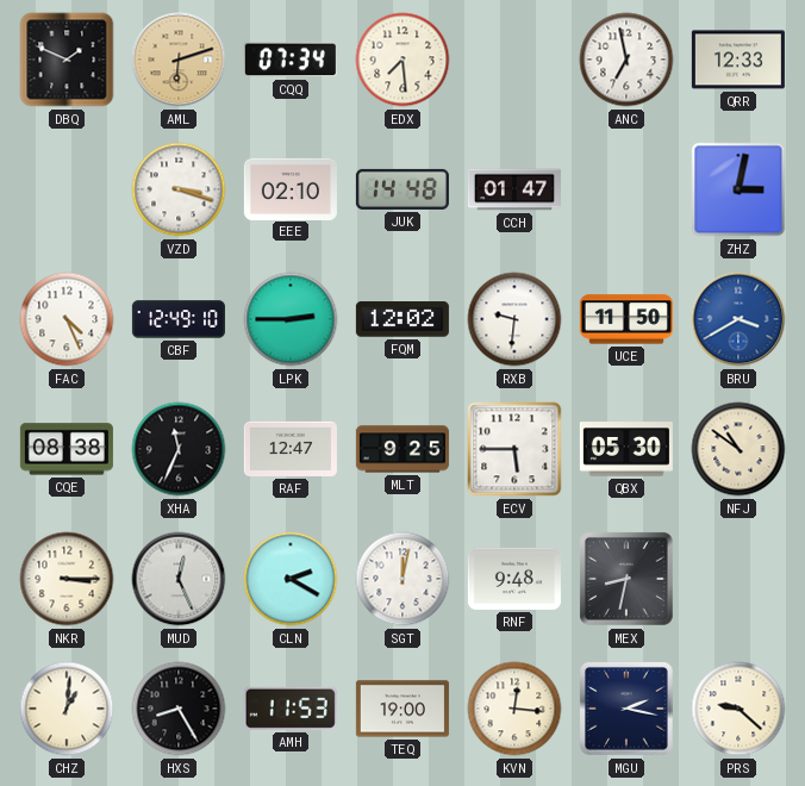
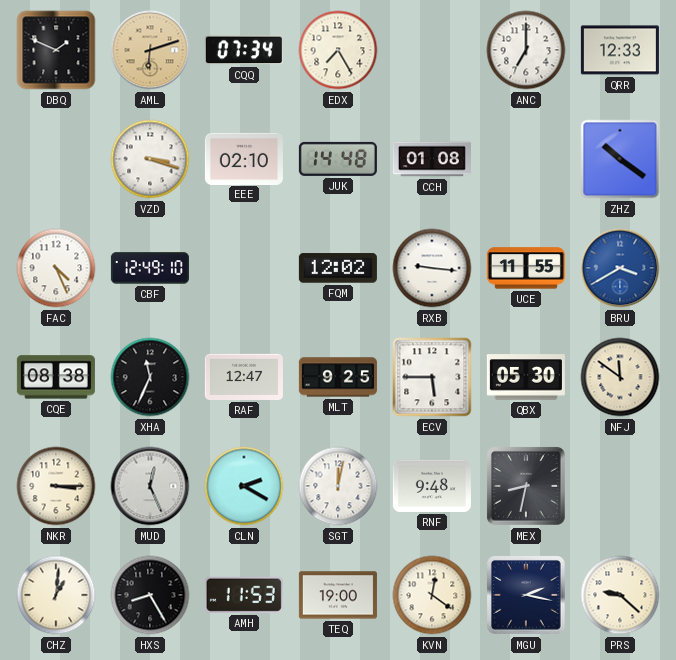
EDX: 7:29 -> 7:25
ANC: 6:58 -> 7:00
CCH: 01:47 -> 01:08
ZHZ: 3:02 -> 10:21
LPK: 2:45 -> none
RXB: 9:31 -> 9:16
UCE: 11:50 -> 11:55
NFJ: 10:51 -> 11:51
KVN: 12:16 -> 12:21
